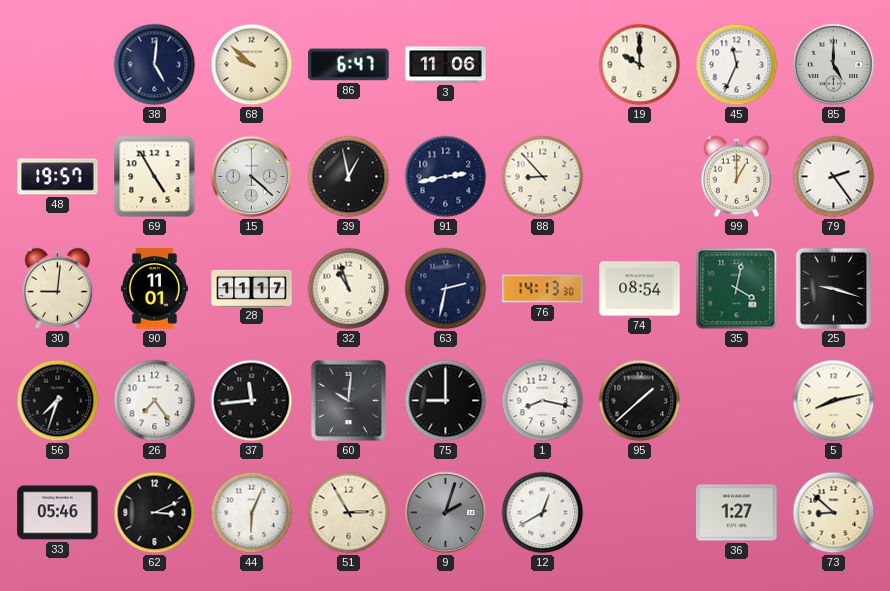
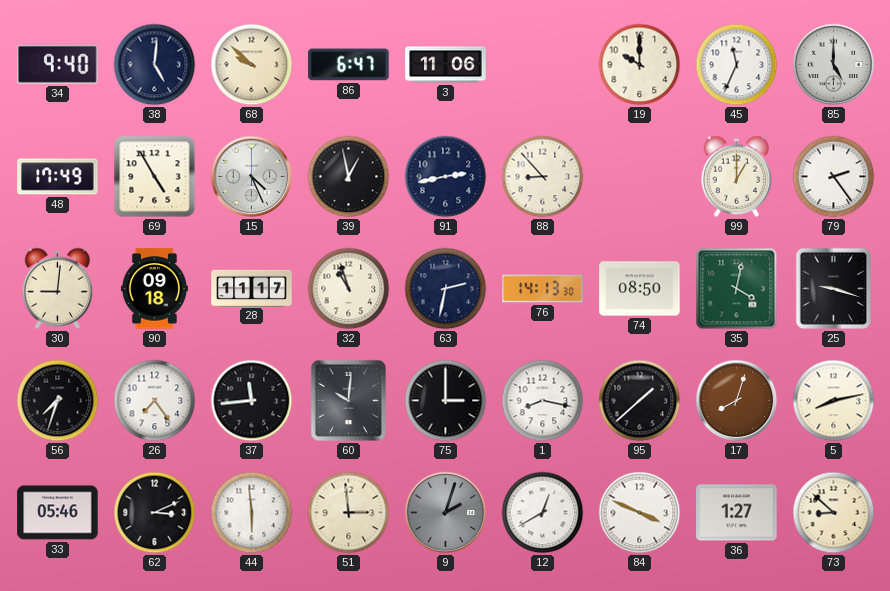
34: none -> 9:40
48: 19:57 -> 17:49
15: 4:22 -> 4:26
90: 11:01 -> 09:18
74: 08:54 -> 08:50
75: 9:00 -> 3:00
17: none -> 8:03
44: 6:04 -> 5:59
51: 2:55 -> 2:59
84: none -> 3:49
